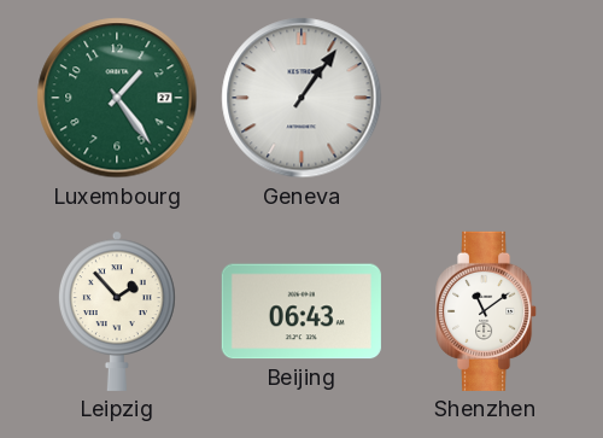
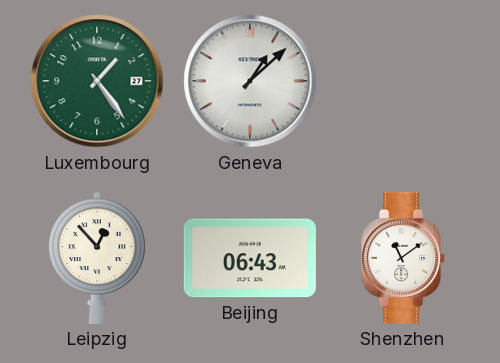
Geneva: 1:06 -> 1:08
Leipzig: 1:53 -> 12:53
